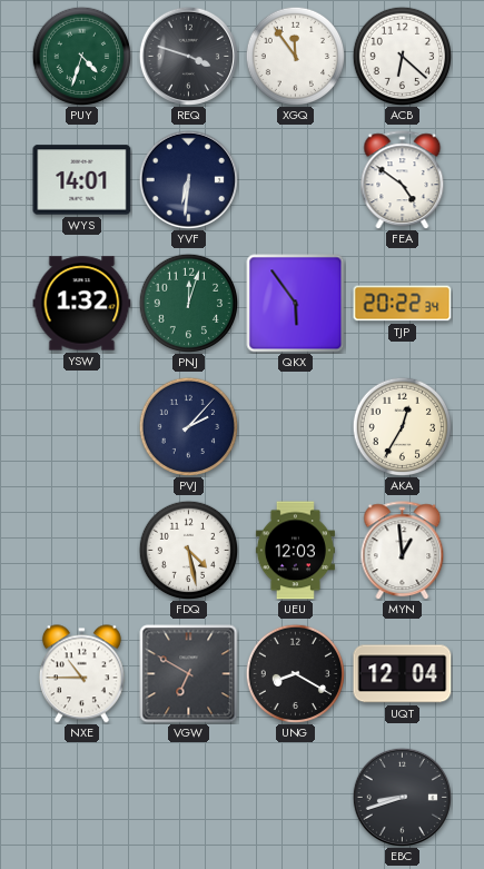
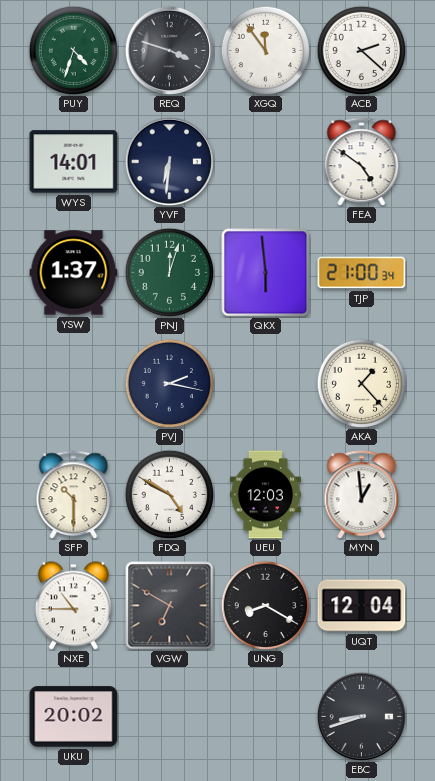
ACB: 6:22 -> 2:22
YSW: 1:32 -> 1:37
QKX: 5:54 -> 5:59
TJP: 20:22 -> 21:00
PVJ: 2:07 -> 2:17
AKA: 12:35 -> 1:23
SFP: none -> 10:30
FDQ: 4:28 -> 4:50
UKU: none -> 20:02
